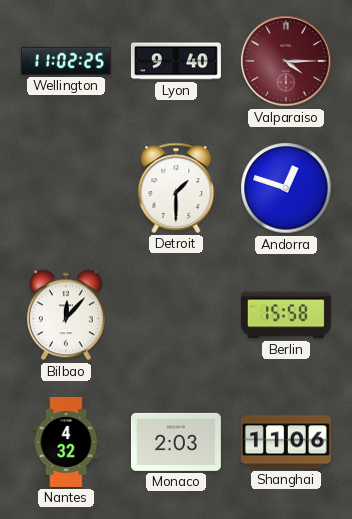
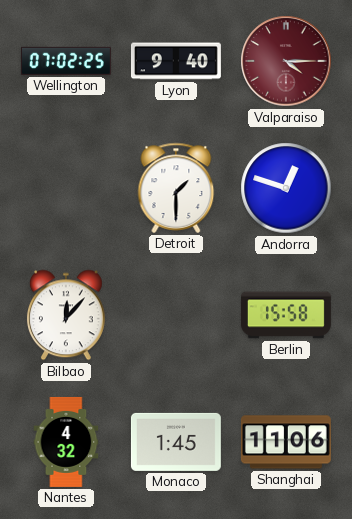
Wellington: 11:02 -> 07:02
Monaco: 2:03 -> 1:45
